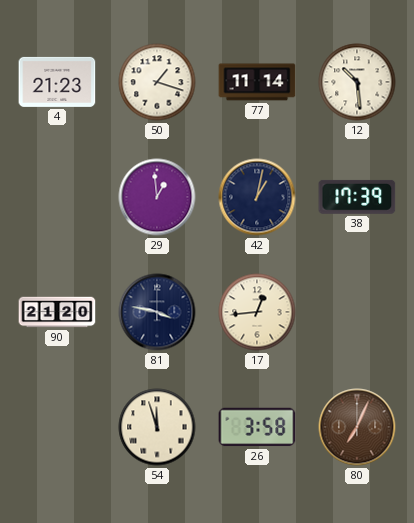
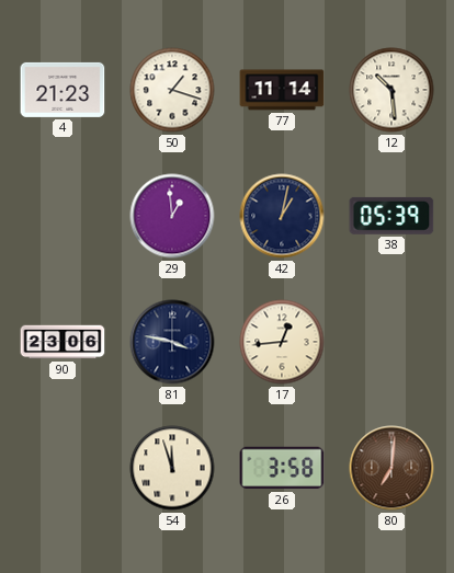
38: 17:39 -> 05:39
90: 21:20 -> 23:06
80: 7:04 -> 7:01
